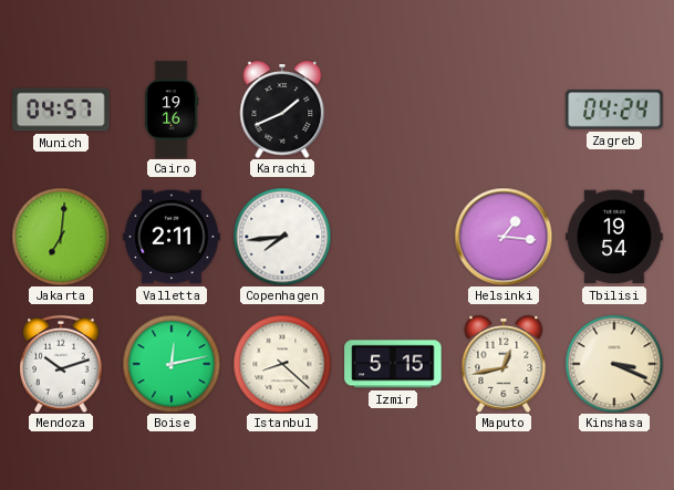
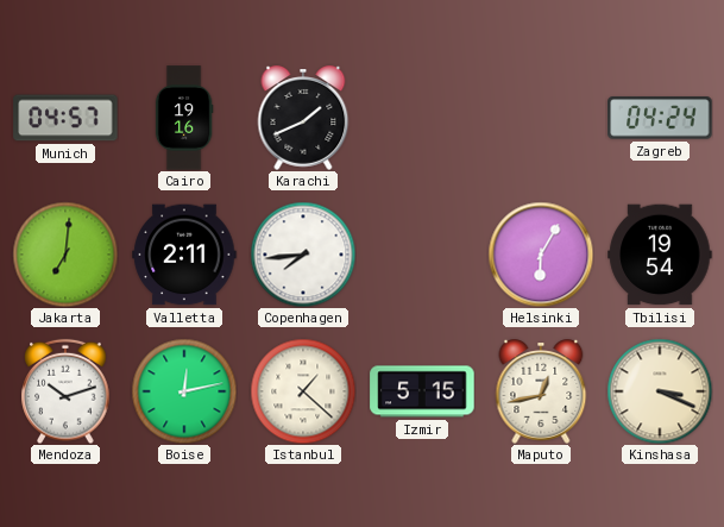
Helsinki: 1:16 -> 6:05
Istanbul: 8:22 -> 1:22
